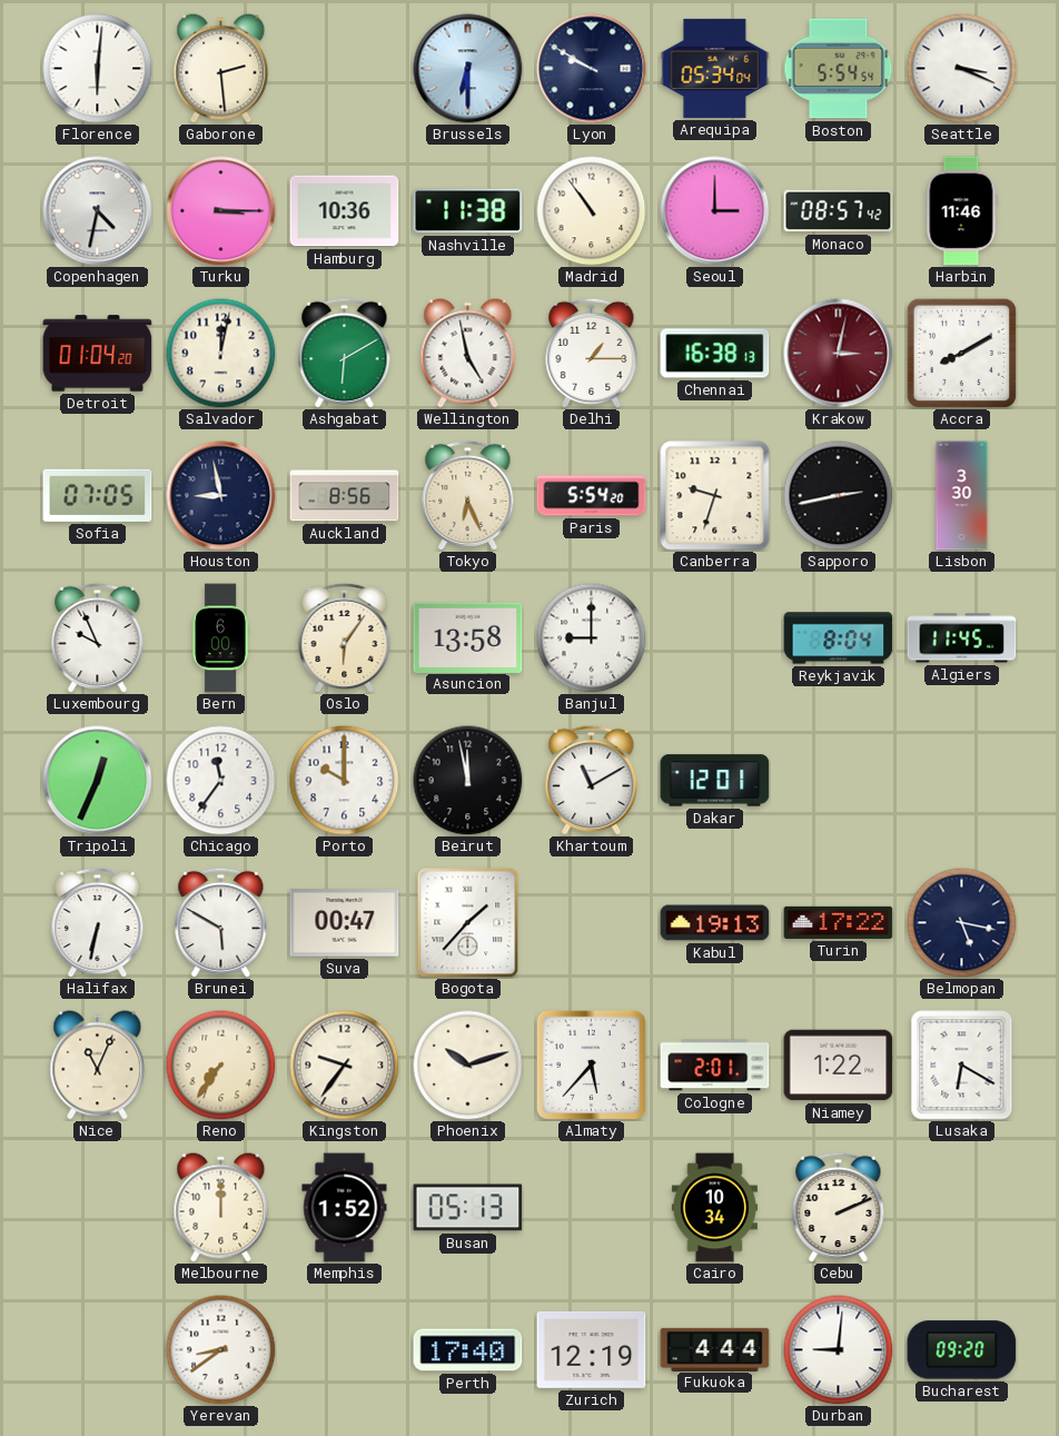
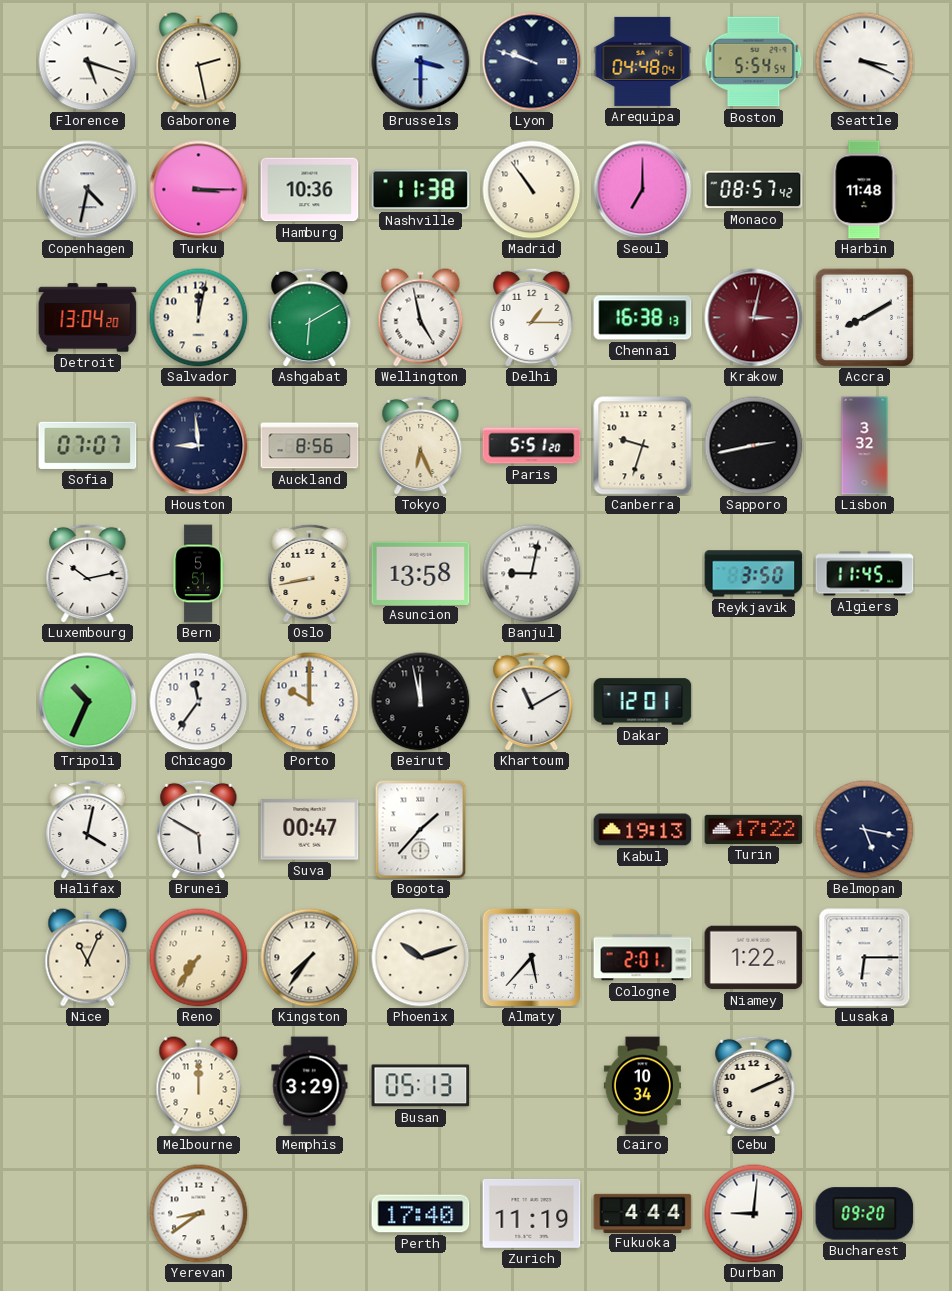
Florence: 6:01 -> 5:18
Gaborone: 2:29 -> 2:28
Brussels: 6:30 -> 3:30
Lyon: 9:50 -> 9:48
Arequipa: 05:34 -> 04:48
Seoul: 3:00 -> 7:00
Harbin: 11:46 -> 11:48
Detroit: 01:04 -> 13:04
Sofia: 07:05 -> 07:07
Houston: 8:58 -> 8:59
Paris: 5:54 -> 5:51
Lisbon: 3:30 -> 3:32
Luxembourg: 9:56 -> 10:13
Bern: 6:00 -> 5:51
Oslo: 6:06 -> 8:43
Banjul: 9:00 -> 9:02
Reykjavik: 8:04 -> 3:50
Tripoli: 12:34 -> 10:34
Halifax: 6:32 -> 4:02
Kingston: 9:36 -> 7:36
Lusaka: 6:20 -> 6:15
Memphis: 1:52 -> 3:29
Zurich: 12:19 -> 11:19
